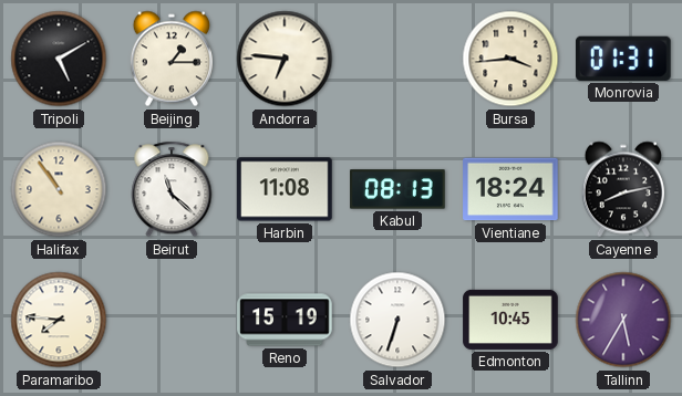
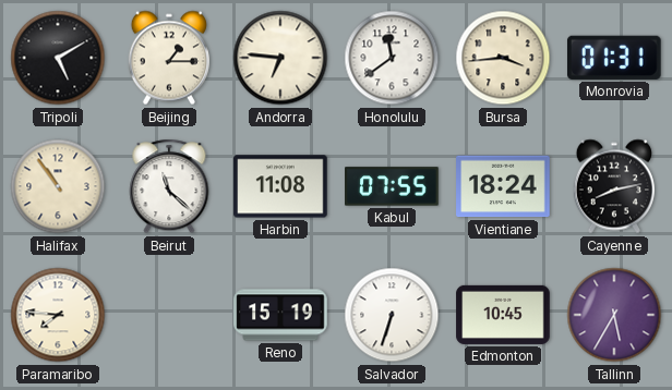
Honolulu: none -> 11:39
Kabul: 08:13 -> 07:55
